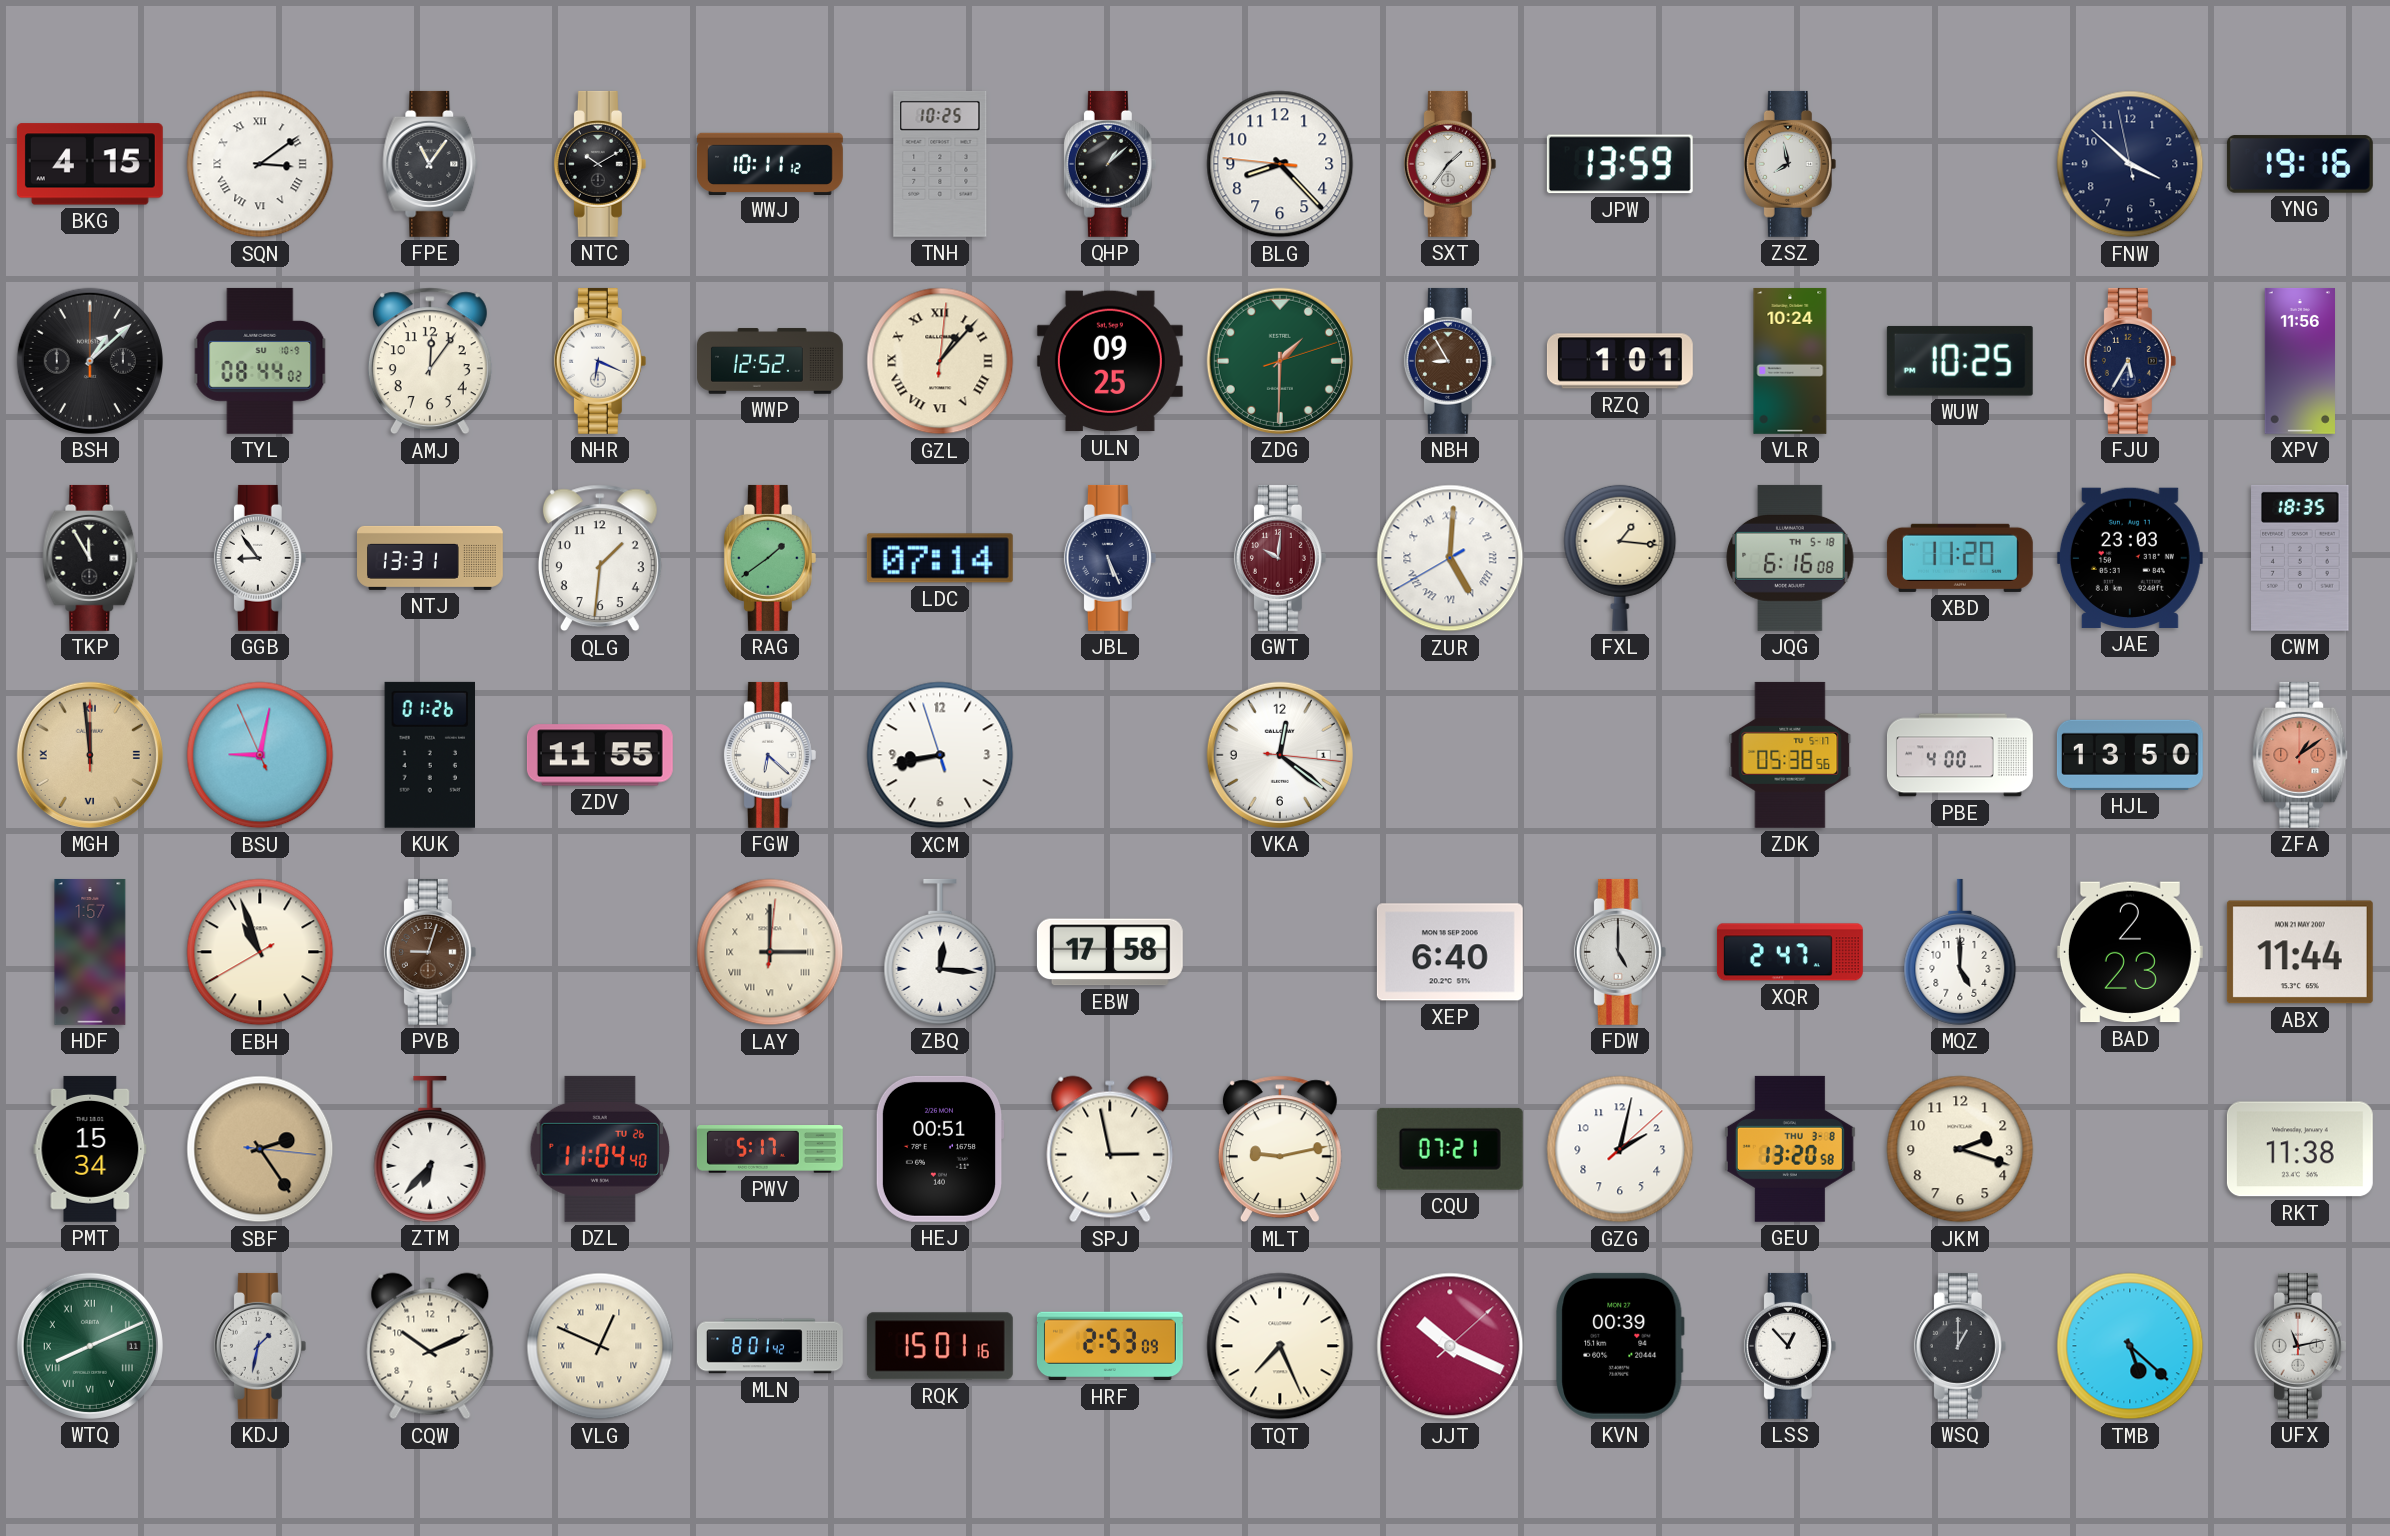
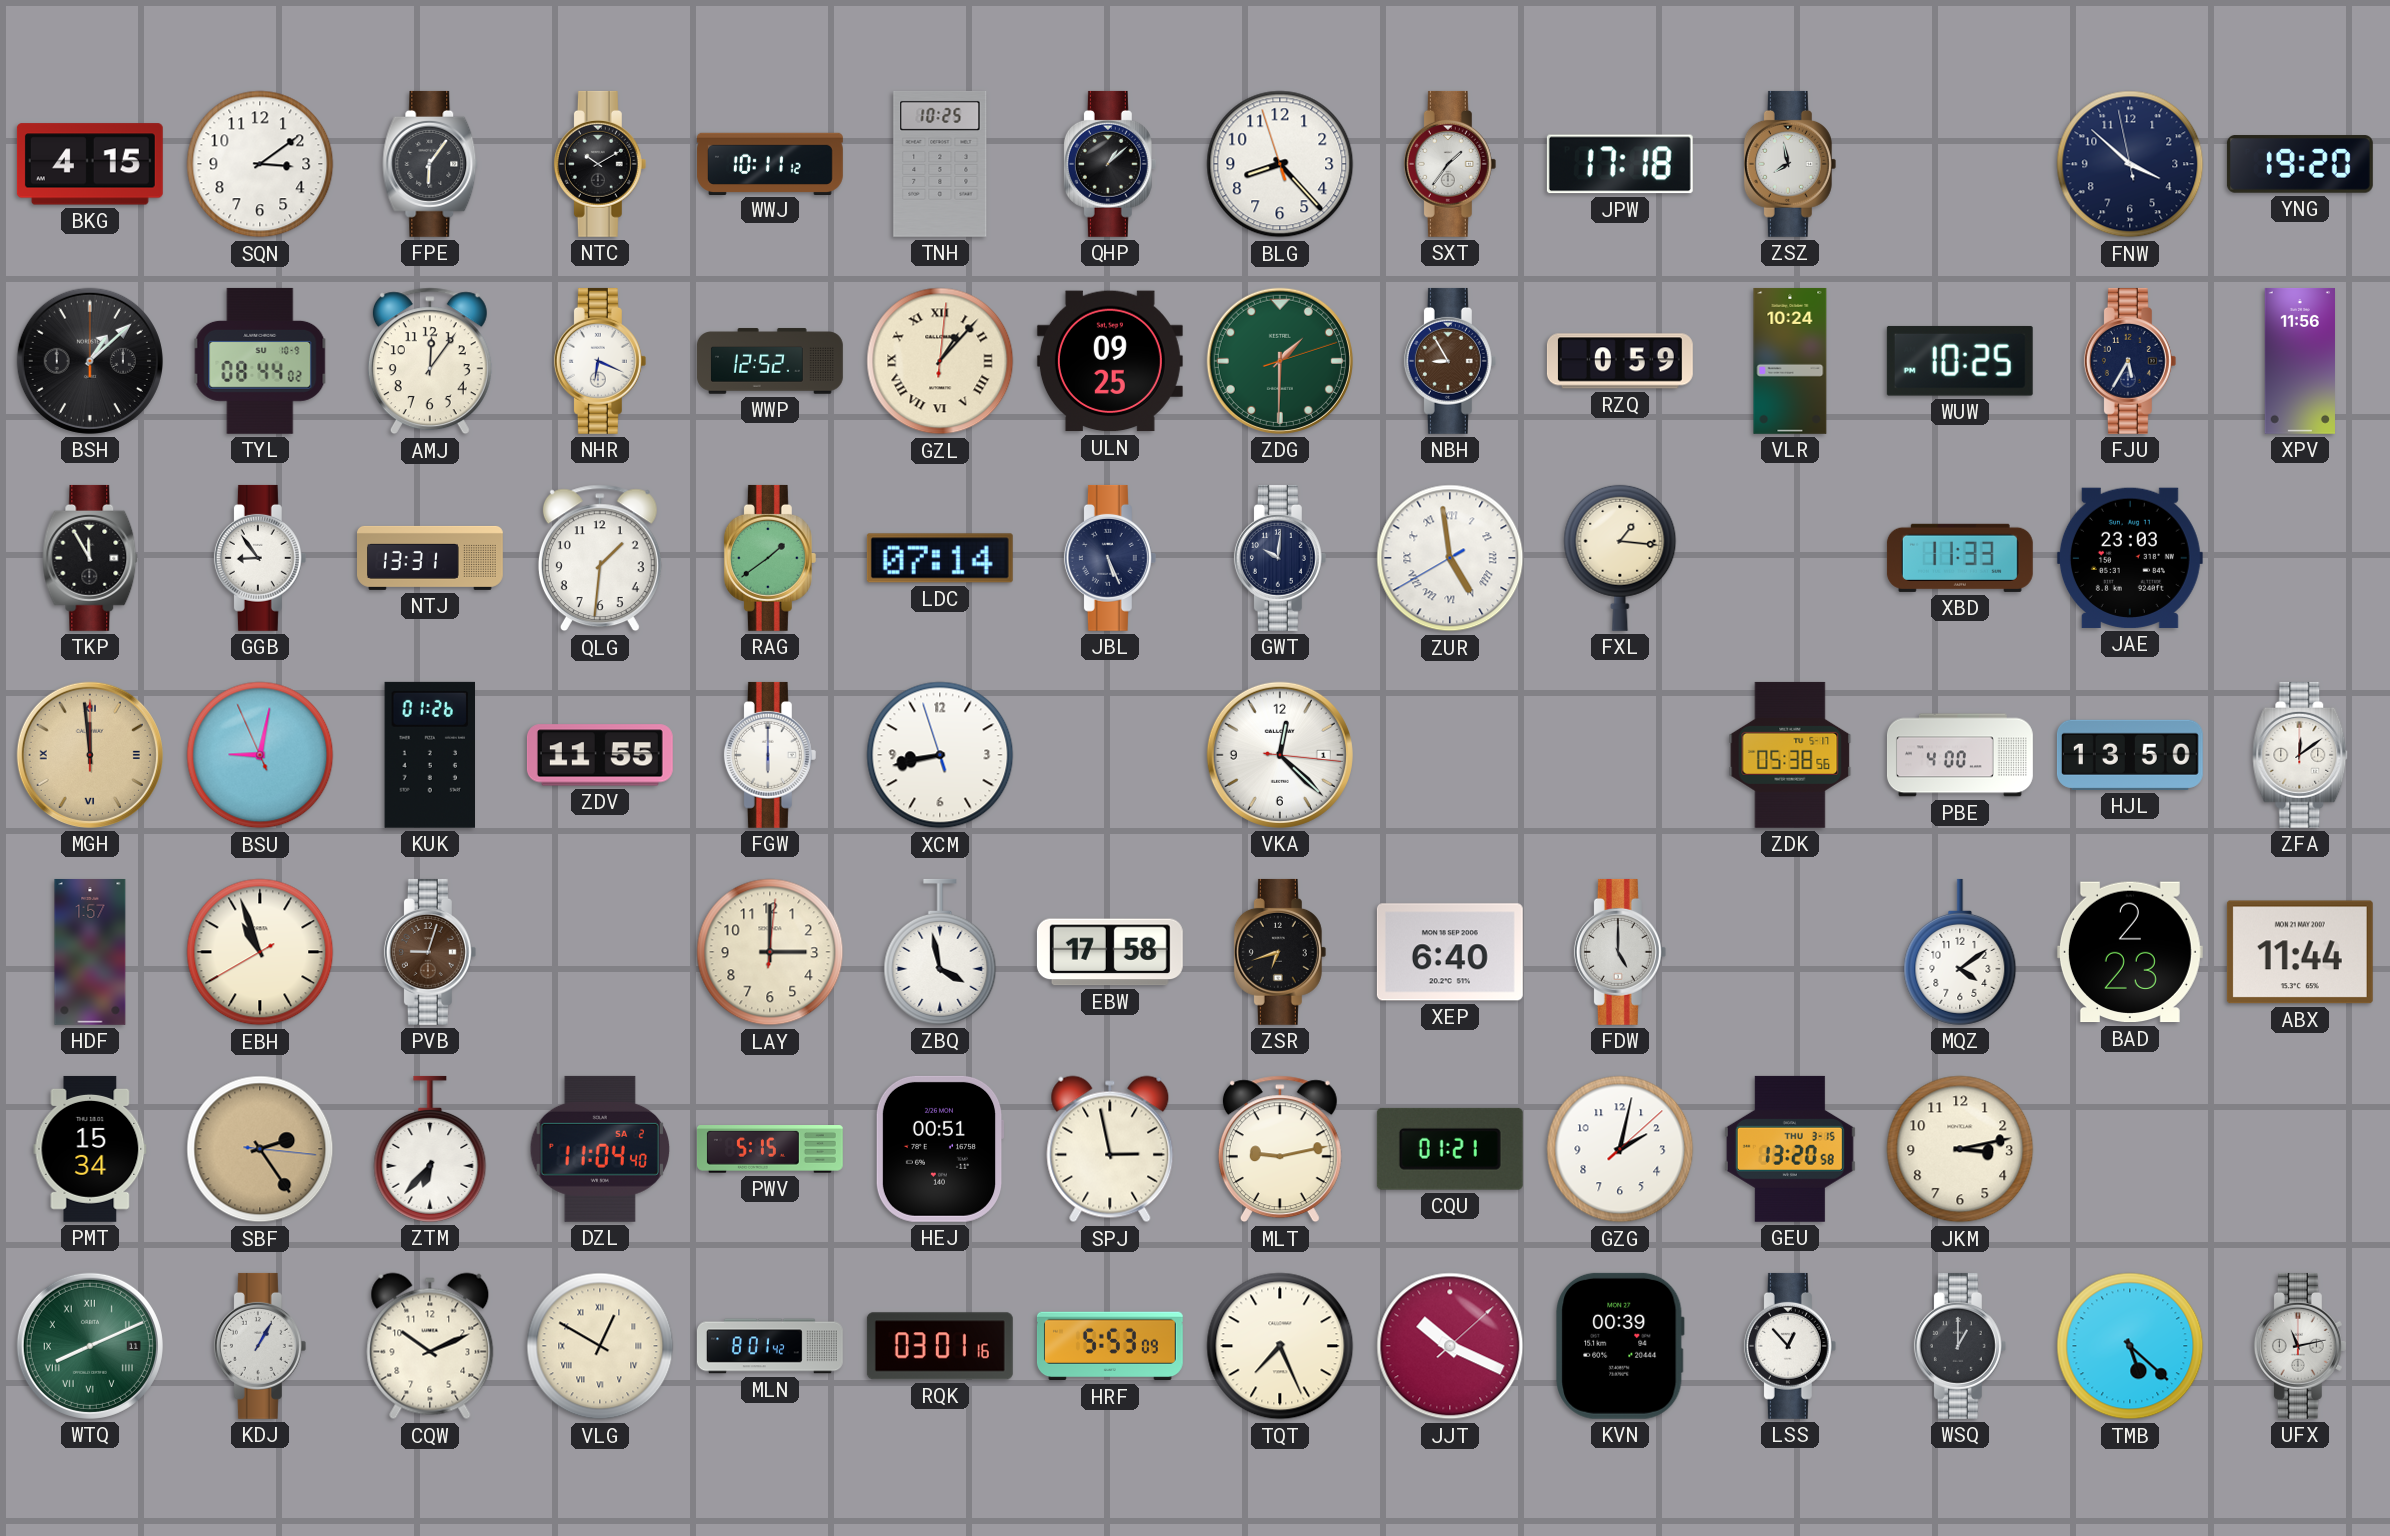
SQN numerals: Roman -> Arabic
FPE: 11:06 -> 6:06
BLG: 8:22:46 -> 8:22:57
JPW: 13:59 -> 17:18
YNG: 19:16 -> 19:20
RZQ: 1:01 -> 0:59
GWT dial: burgundy -> navy
ZUR: 5:00 -> 4:58
JQG: 6:16 -> none
XBD: 11:20 -> 11:33
CWM: 18:35 -> none
FGW: 6:22 -> 6:00
VKA: 12:21 -> 12:22
ZFA: 1:09 -> 12:09
ZFA dial: salmon -> white
LAY numerals: Roman -> Arabic
ZBQ: 12:16 -> 3:58
ZSR: none -> 6:42
XQR: 2:47 -> none
MQZ: 5:00 -> 4:09
DZL date: TU 26 -> SA 2
PWV: 5:17 -> 5:15
CQU: 07:21 -> 01:21
GEU date: THU 3-8 -> THU 3-15
JKM: 2:18 -> 3:13
RKT: 11:38 -> none
KDJ: 1:32 -> 1:05
VLG: 12:49 -> 12:50
RQK: 15:01 -> 03:01
HRF: 2:53 -> 5:53
